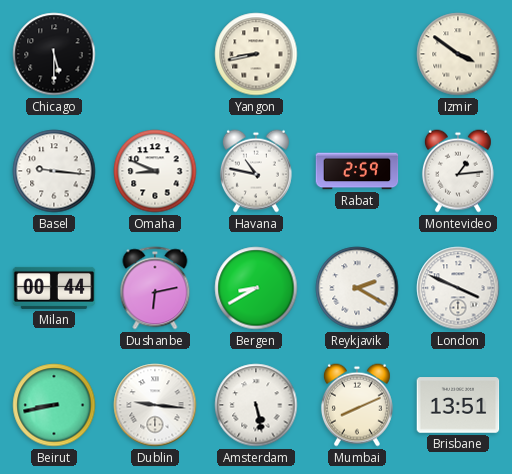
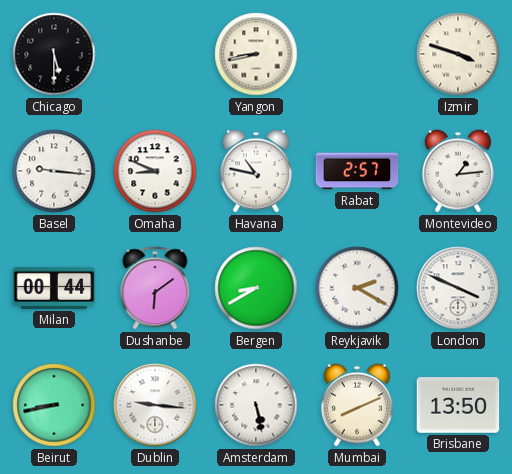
Izmir: 3:51 -> 3:48
Rabat: 2:59 -> 2:57
Dushanbe: 6:13 -> 6:09
Brisbane: 13:51 -> 13:50
